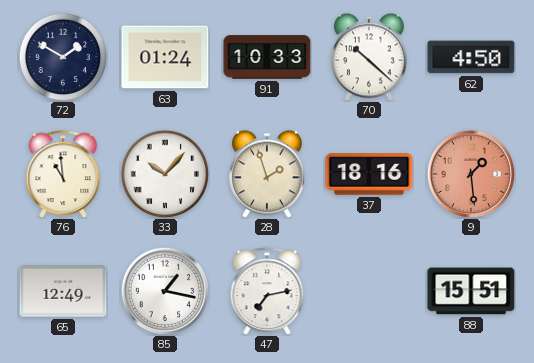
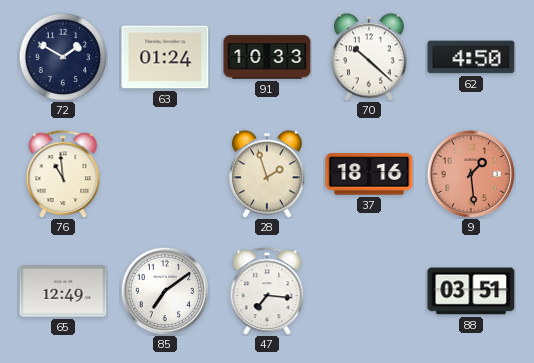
33: 10:07 -> none
85: 1:17 -> 7:09
47: 7:13 -> 7:16
88: 15:51 -> 03:51
